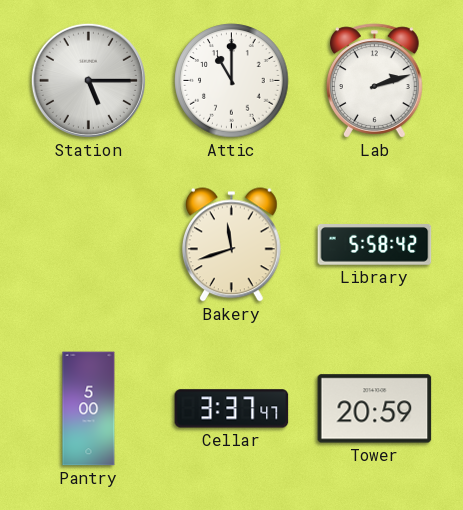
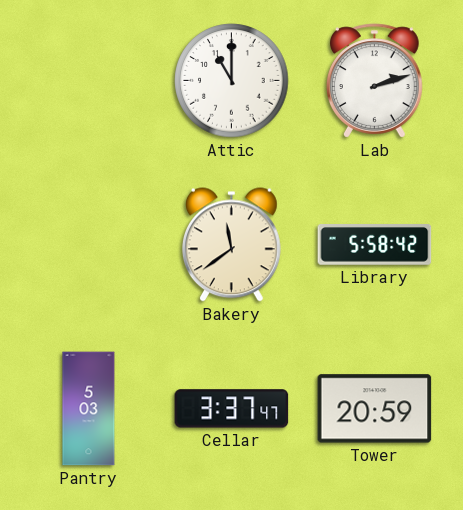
Station: 5:15 -> none
Bakery: 11:42 -> 11:39
Pantry: 5:00 -> 5:03
